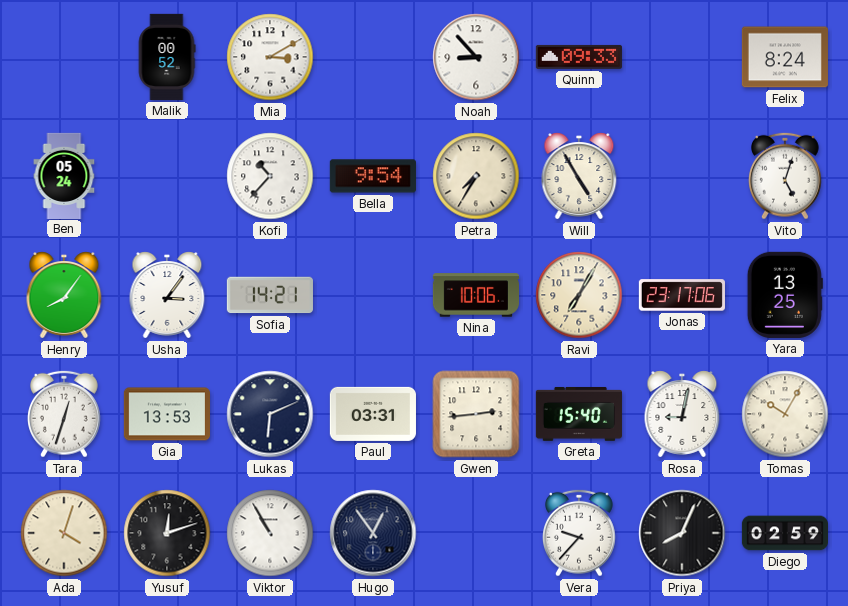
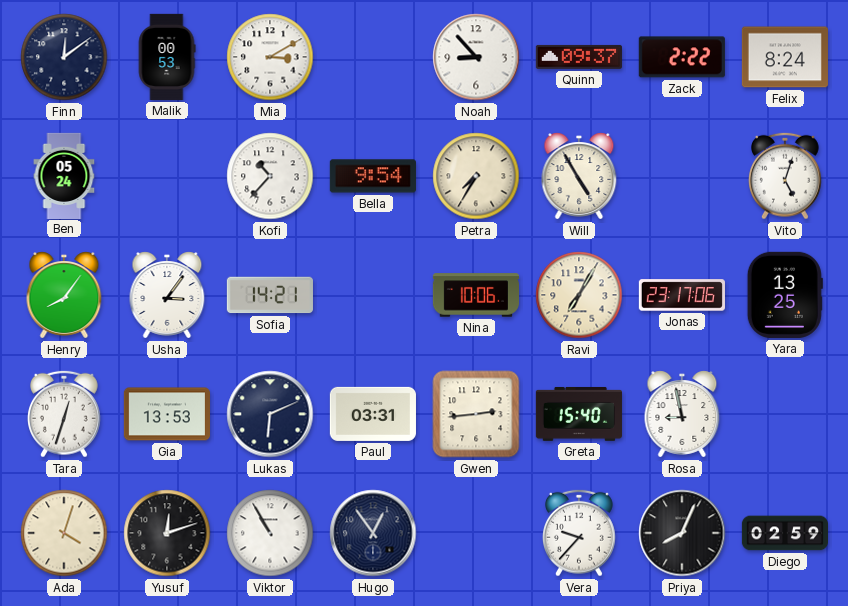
Finn: none -> 12:09
Malik: 00:52 -> 00:53
Quinn: 09:33 -> 09:37
Zack: none -> 2:22
Rosa: 9:02 -> 8:58
Tomas: 10:05 -> none
